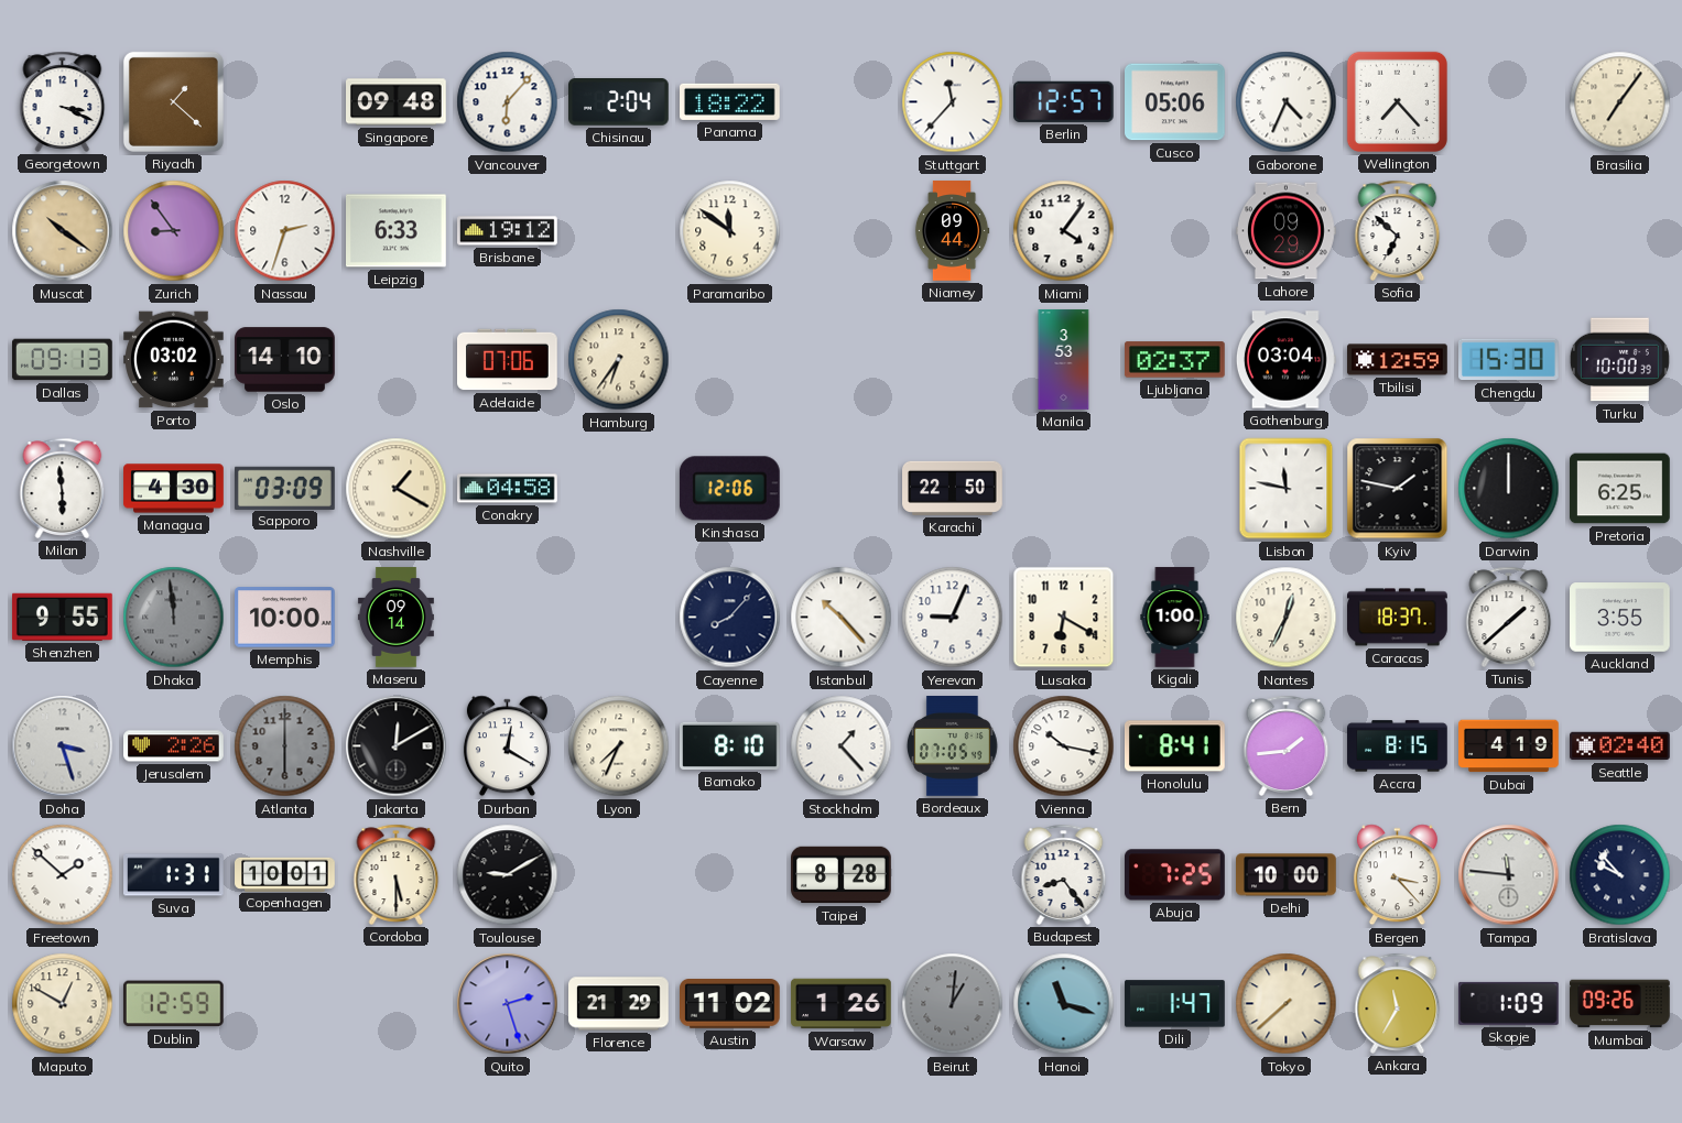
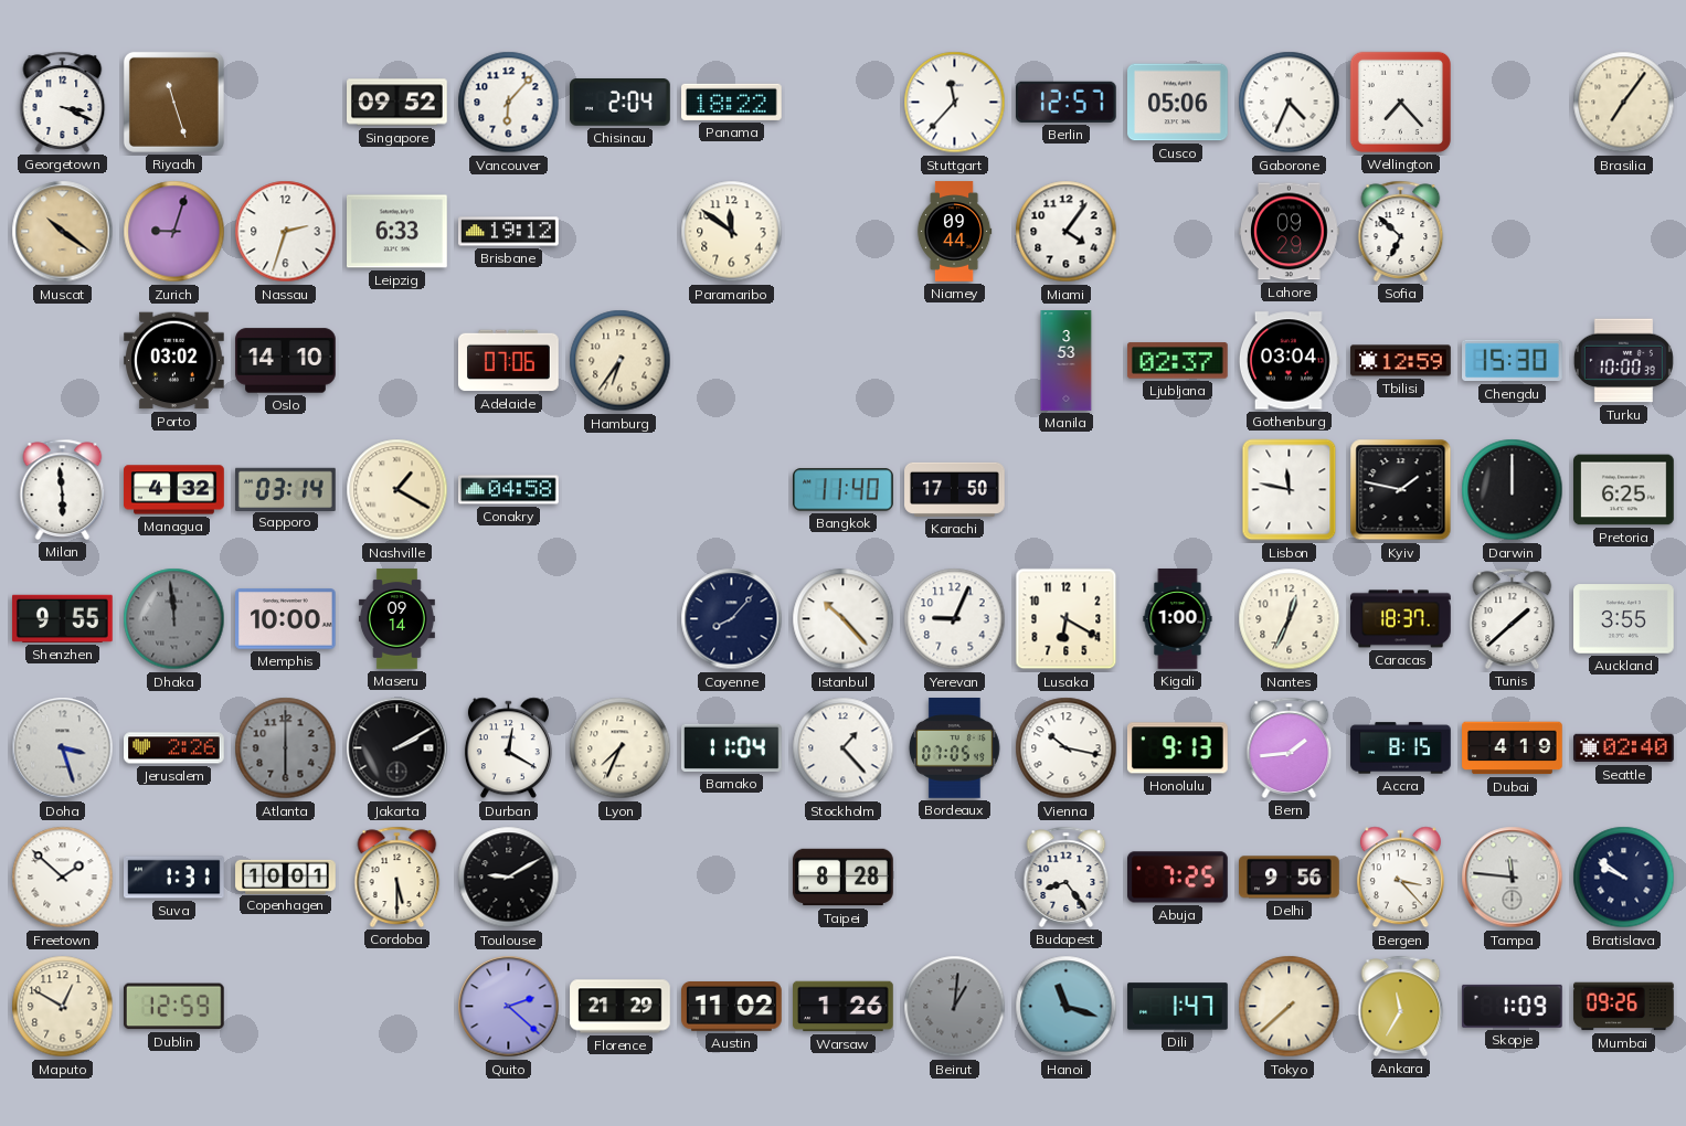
Riyadh: 1:22 -> 11:27
Singapore: 09:48 -> 09:52
Zurich: 8:54 -> 9:03
Dallas: 09:13 -> none
Managua: 4:30 -> 4:32
Sapporo: 03:09 -> 03:14
Kinshasa: 12:06 -> none
Bangkok: none -> 11:40
Karachi: 22:50 -> 17:50
Jakarta: 12:10 -> 2:10
Bamako: 8:10 -> 11:04
Honolulu: 8:41 -> 9:13
Delhi: 10:00 -> 9:56
Bratislava: 9:53 -> 9:51
Quito: 2:27 -> 2:22
